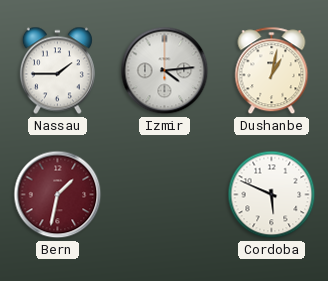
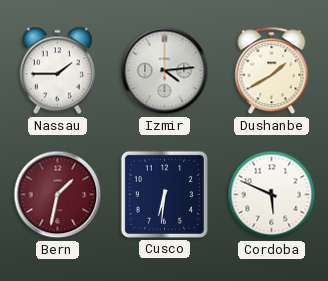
Dushanbe: 1:02 -> 1:40
Cusco: none -> 6:31
